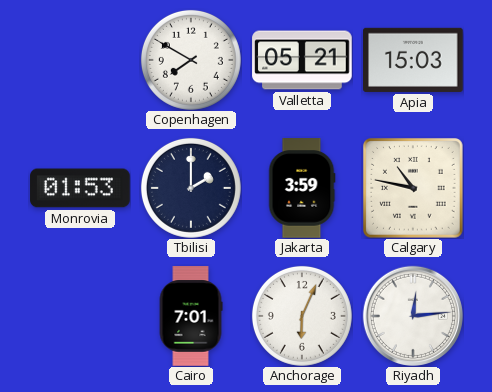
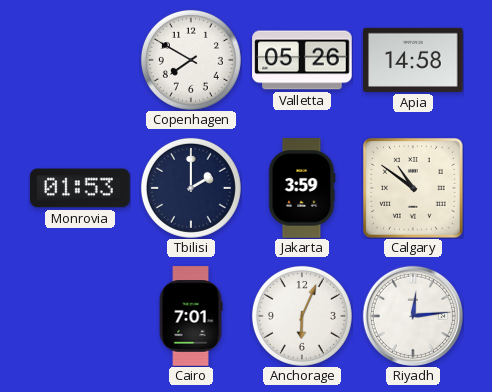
Valletta: 05:21 -> 05:26
Apia: 15:03 -> 14:58
Calgary: 10:47 -> 10:51
